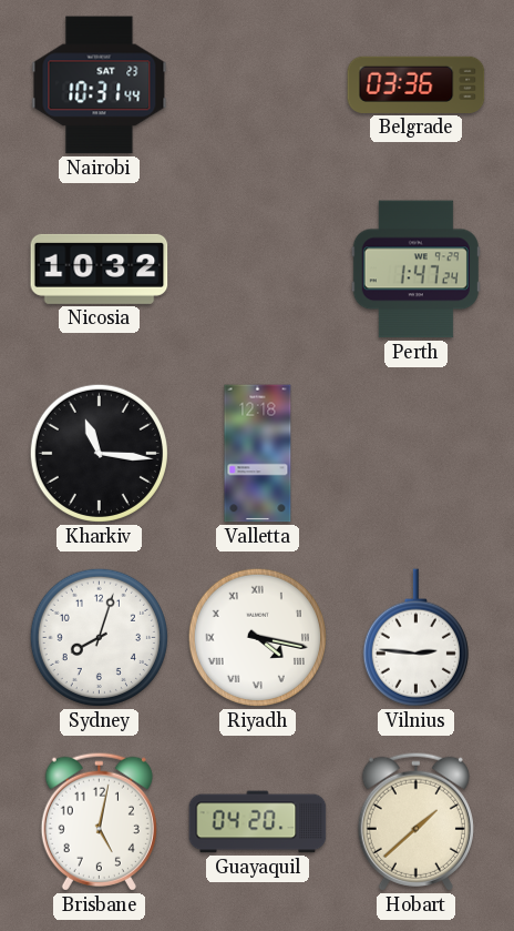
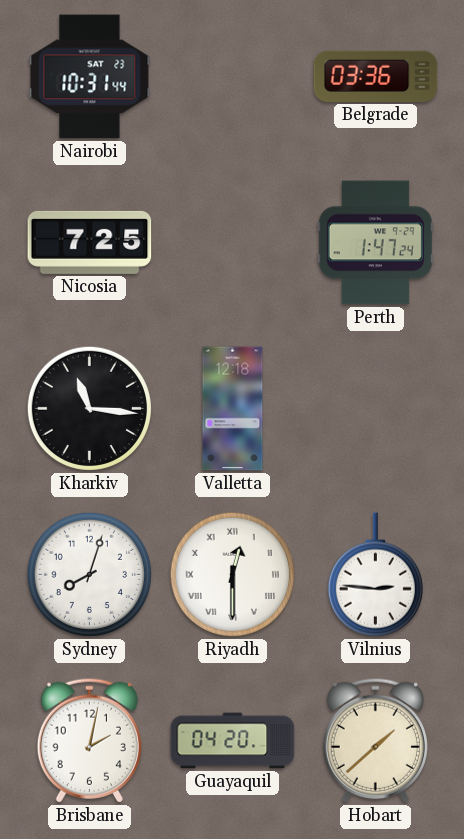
Nicosia: 10:32 -> 7:25
Riyadh: 4:17 -> 12:30
Brisbane: 5:02 -> 2:02
